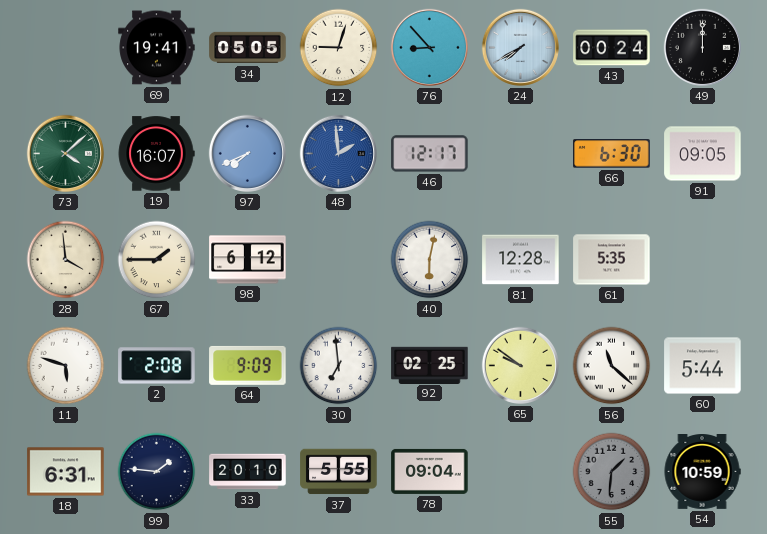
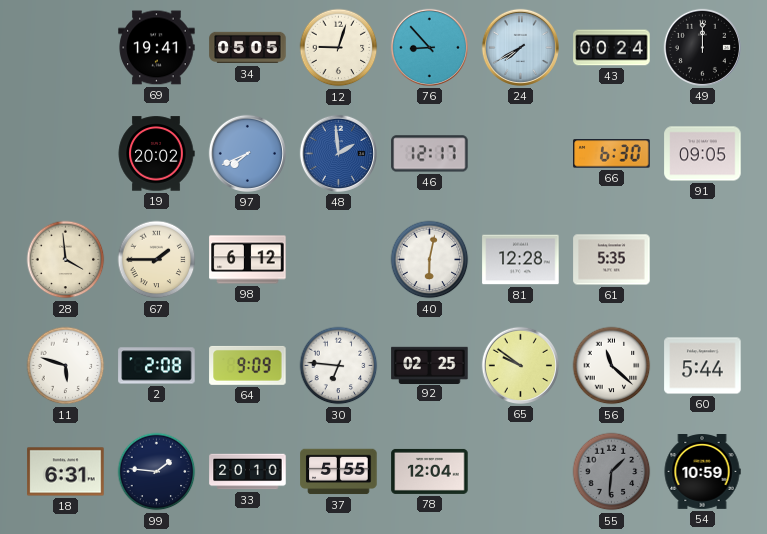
73: 4:08 -> none
19: 16:07 -> 20:02
30: 6:59 -> 6:46
78: 09:04 -> 12:04
